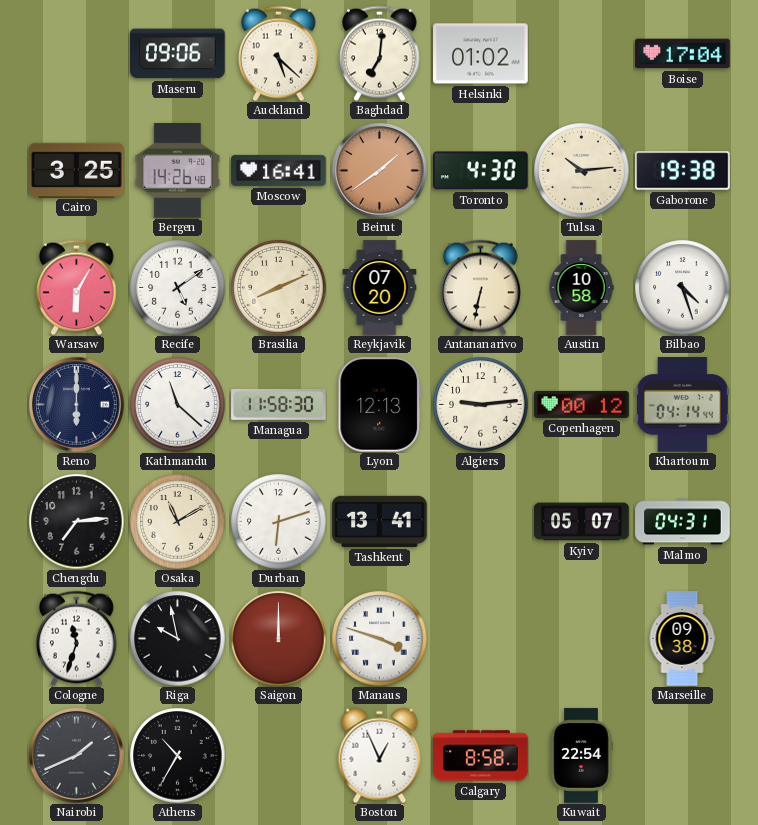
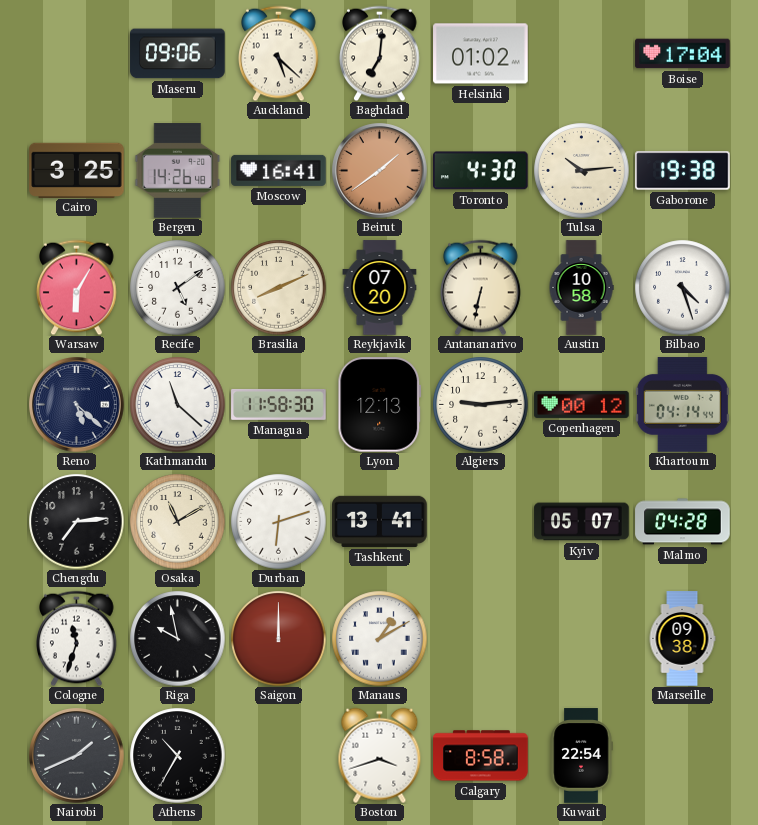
Reno: 6:00 -> 5:22
Malmo: 04:31 -> 04:28
Manaus: 3:48 -> 1:10
Boston: 12:56 -> 3:42
